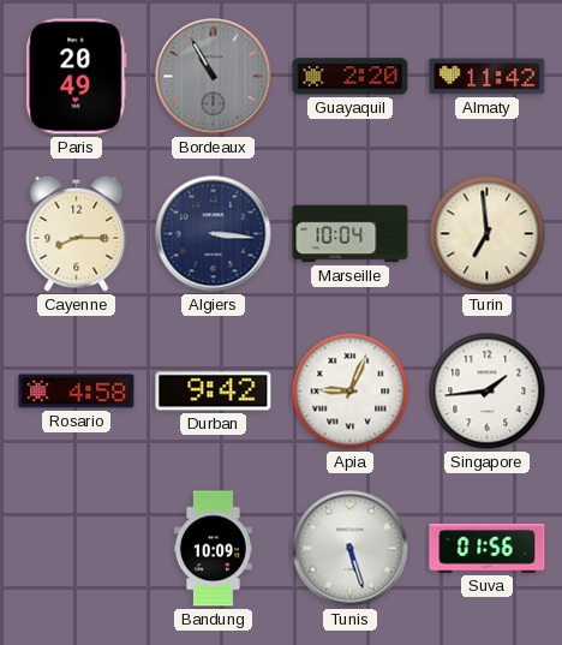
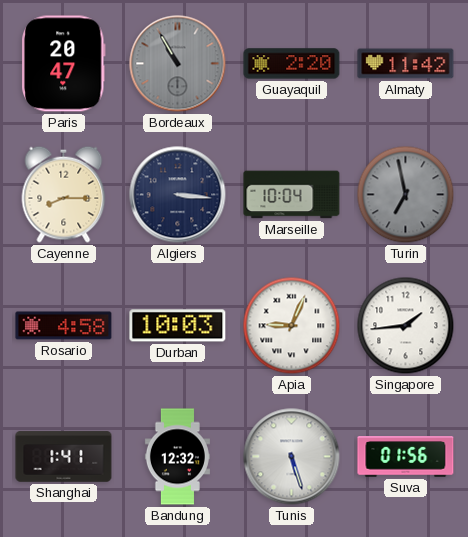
Paris: 20:49 -> 20:47
Turin: 6:59 -> 6:58
Turin dial: cream -> grey
Durban: 9:42 -> 10:03
Shanghai: none -> 1:41
Bandung: 10:09 -> 12:32
